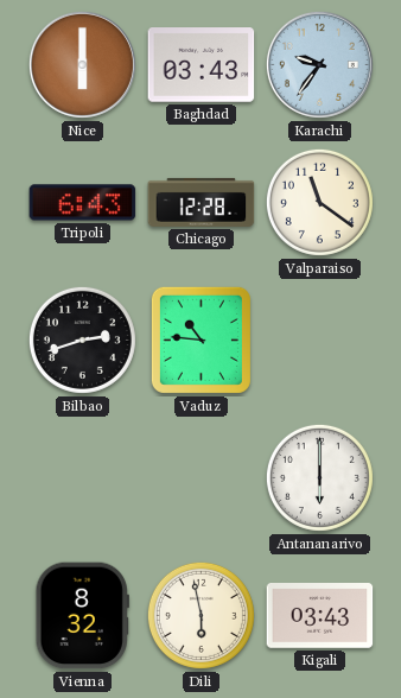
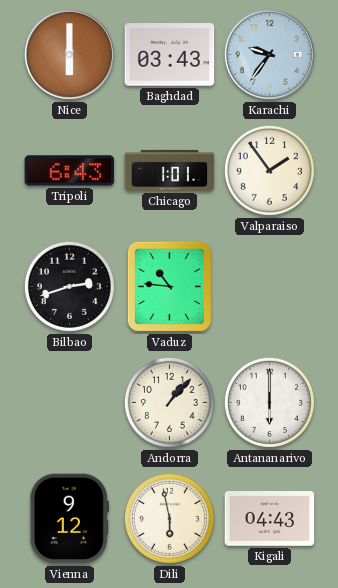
Chicago: 12:28 -> 1:01
Valparaiso: 11:21 -> 1:54
Andorra: none -> 1:07
Vienna: 8:32 -> 9:12
Kigali: 03:43 -> 04:43
